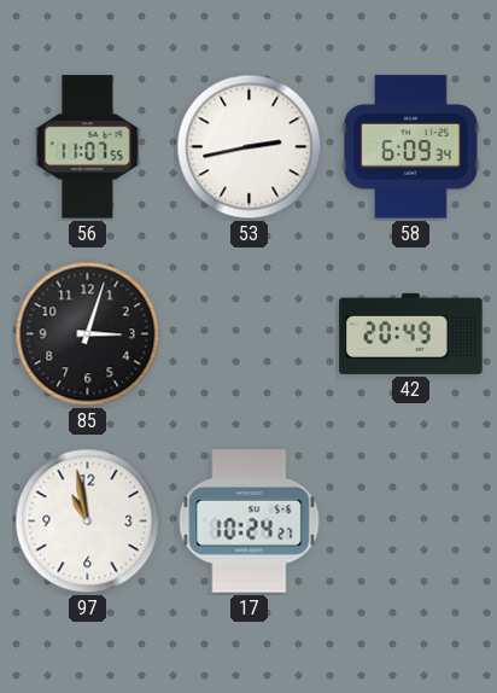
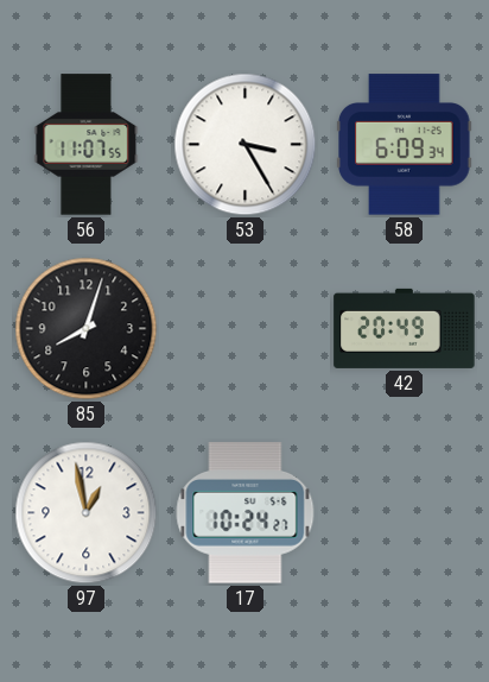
53: 2:43 -> 3:25
85: 3:03 -> 8:03
97: 10:58 -> 12:58
